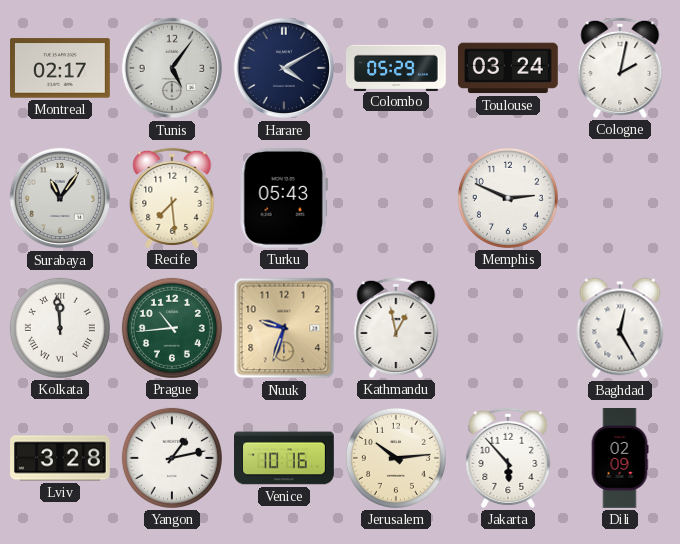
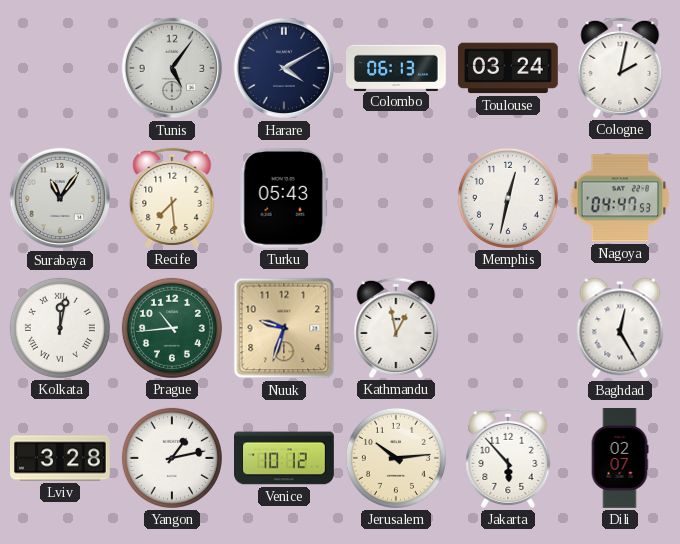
Montreal: 02:17 -> none
Colombo: 05:29 -> 06:13
Memphis: 2:49 -> 12:32
Nagoya: none -> 04:47
Kolkata: 11:59 -> 12:02
Venice: 10:16 -> 10:12
Dili: 02:09 -> 02:07
